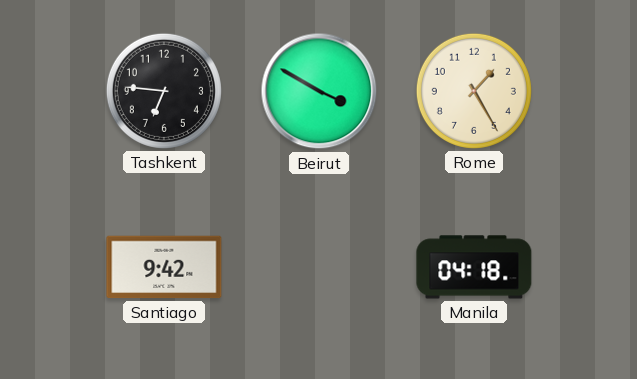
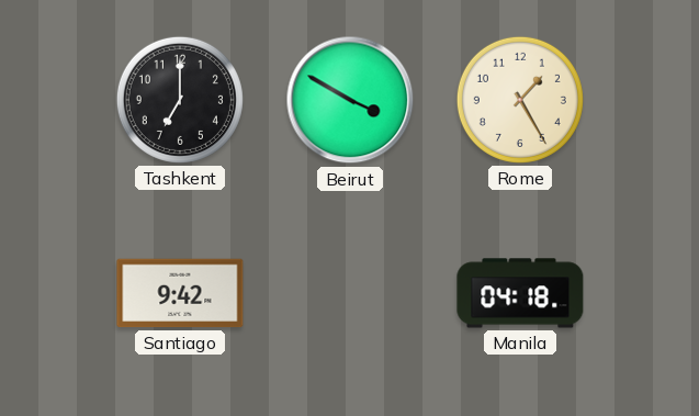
Tashkent: 6:46 -> 7:00
